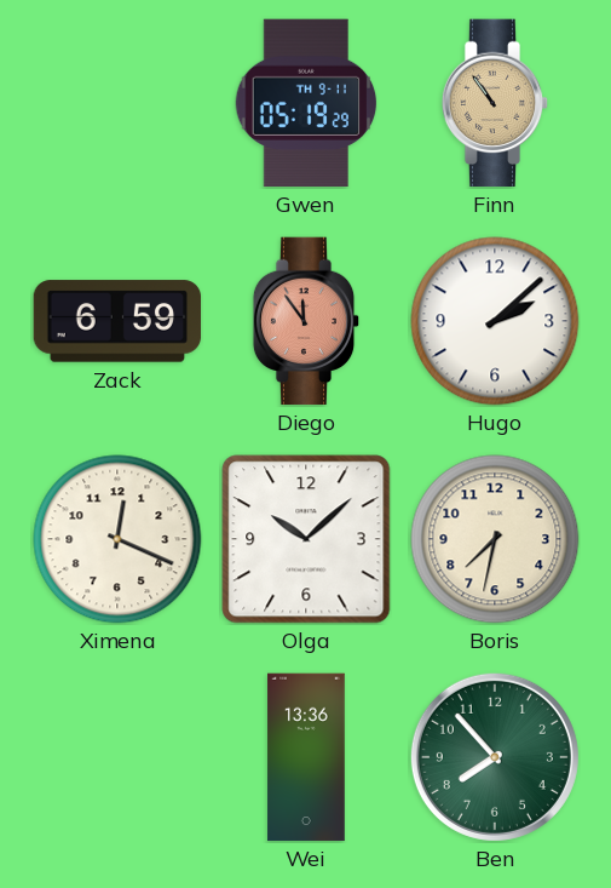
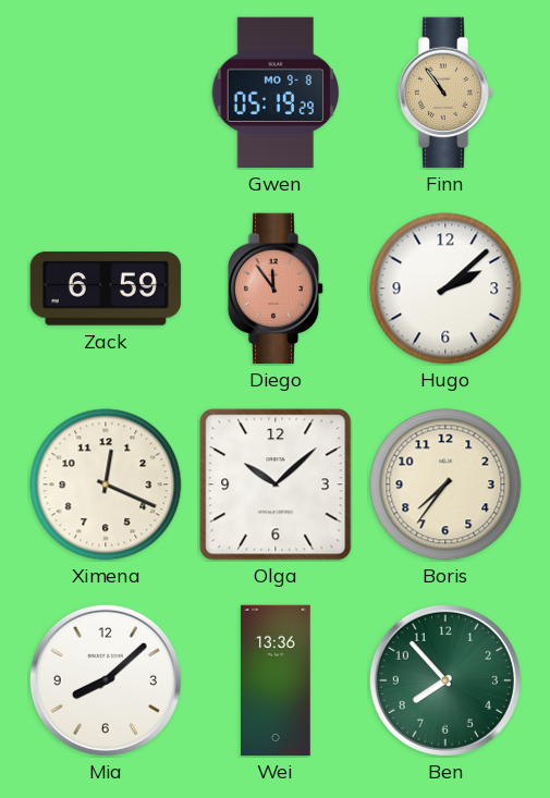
Gwen date: TH 9-11 -> MO 9-8
Boris: 7:32 -> 7:36
Mia: none -> 8:08
